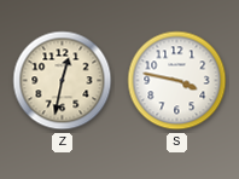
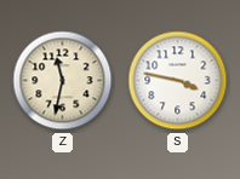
Z: 12:32 -> 11:32
